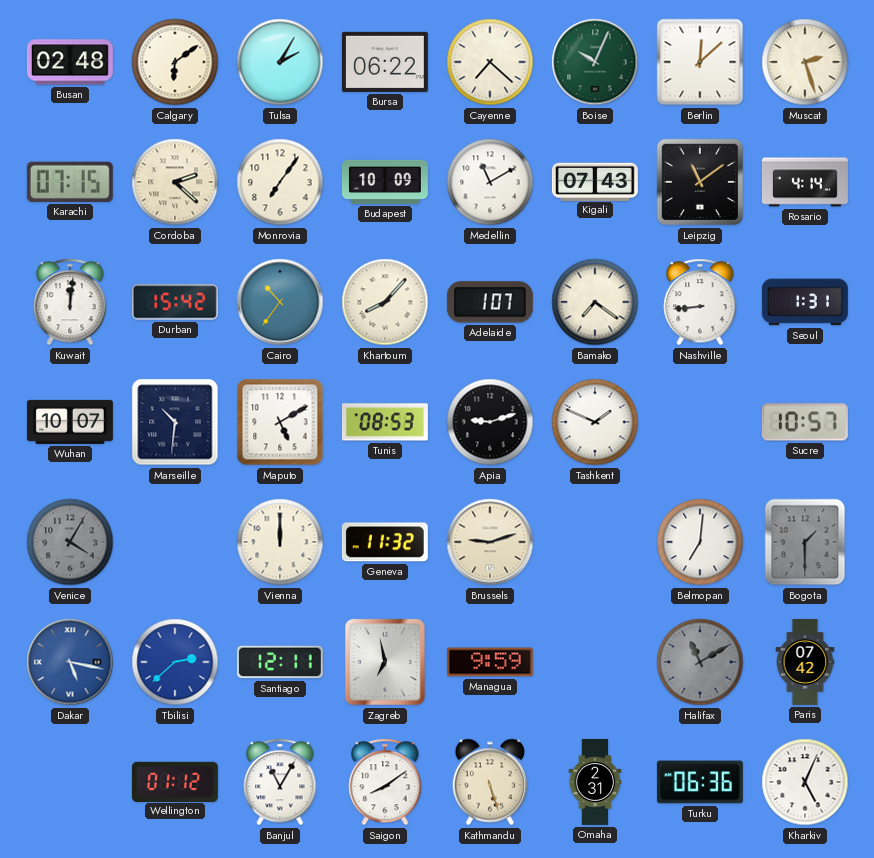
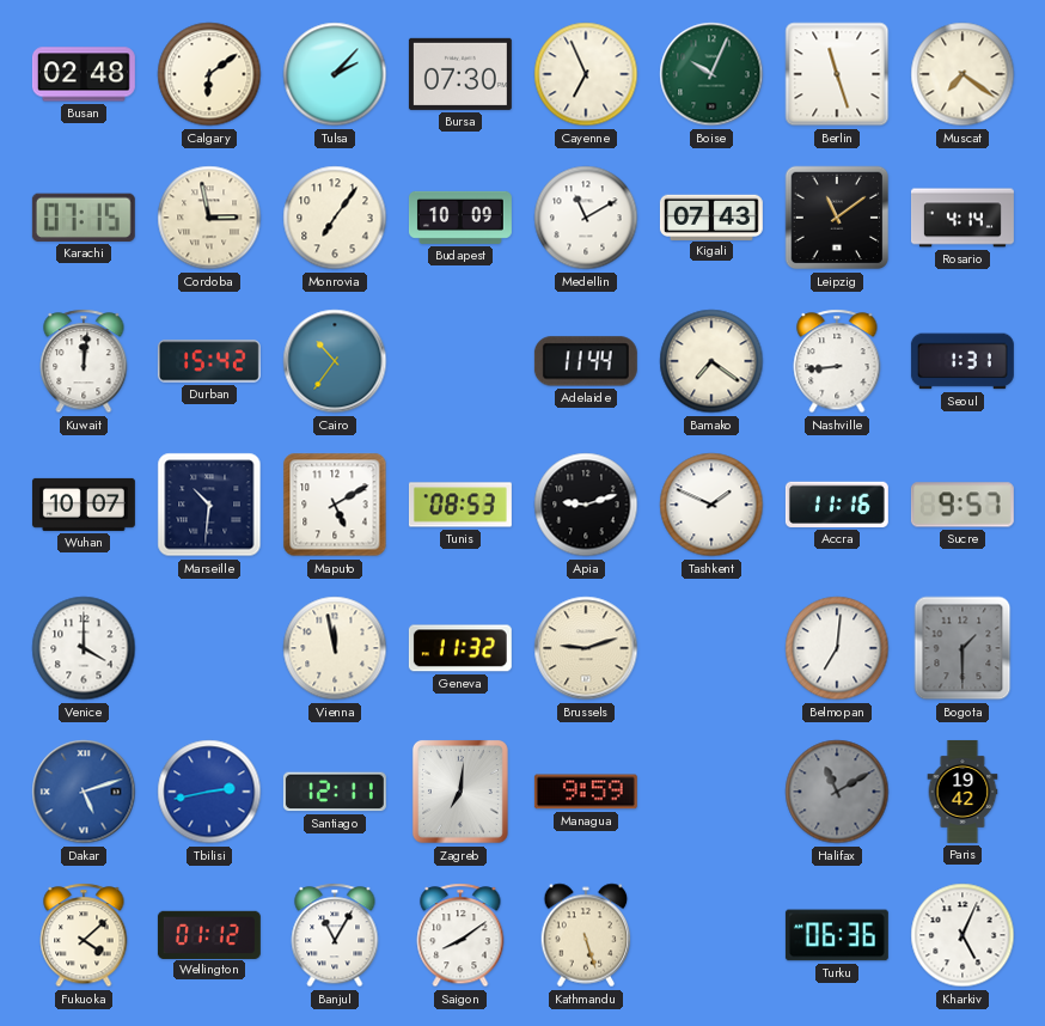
Tulsa: 2:05 -> 2:07
Bursa: 06:22 -> 07:30
Cayenne: 7:22 -> 6:56
Berlin: 12:08 -> 11:27
Muscat: 2:27 -> 7:21
Cordoba: 2:22 -> 2:58
Khartoum: 8:07 -> none
Adelaide: 1:07 -> 11:44
Accra: none -> 11:16
Sucre: 10:57 -> 9:57
Venice: 4:05 -> 4:00
Venice dial: grey -> white
Vienna: 12:00 -> 11:58
Dakar: 5:17 -> 5:12
Tbilisi: 2:38 -> 2:43
Zagreb: 6:58 -> 7:01
Paris: 07:42 -> 19:42
Fukuoka: none -> 4:08
Omaha: 2:31 -> none
